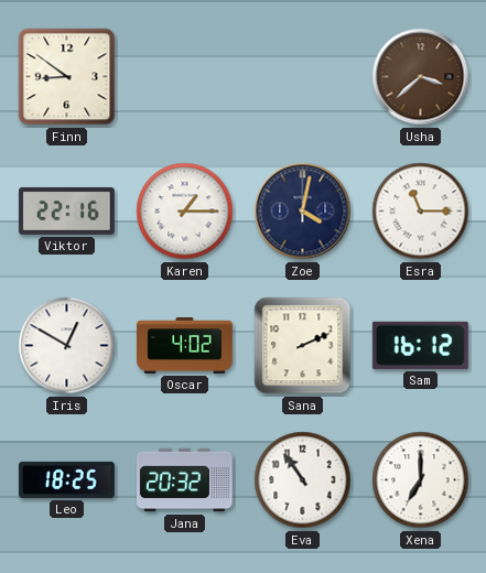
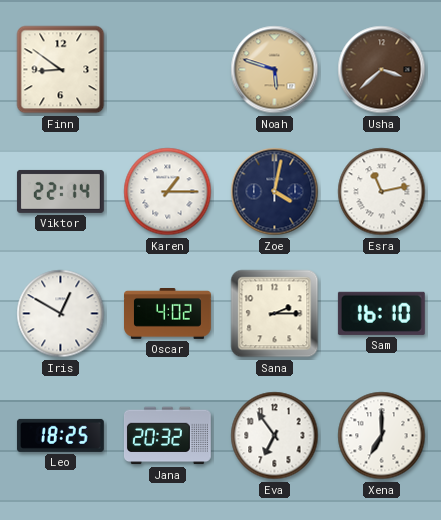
Noah: none -> 5:48
Viktor: 22:16 -> 22:14
Esra: 11:15 -> 11:13
Sana: 2:11 -> 2:15
Sam: 16:12 -> 16:10
Eva: 10:54 -> 6:54
